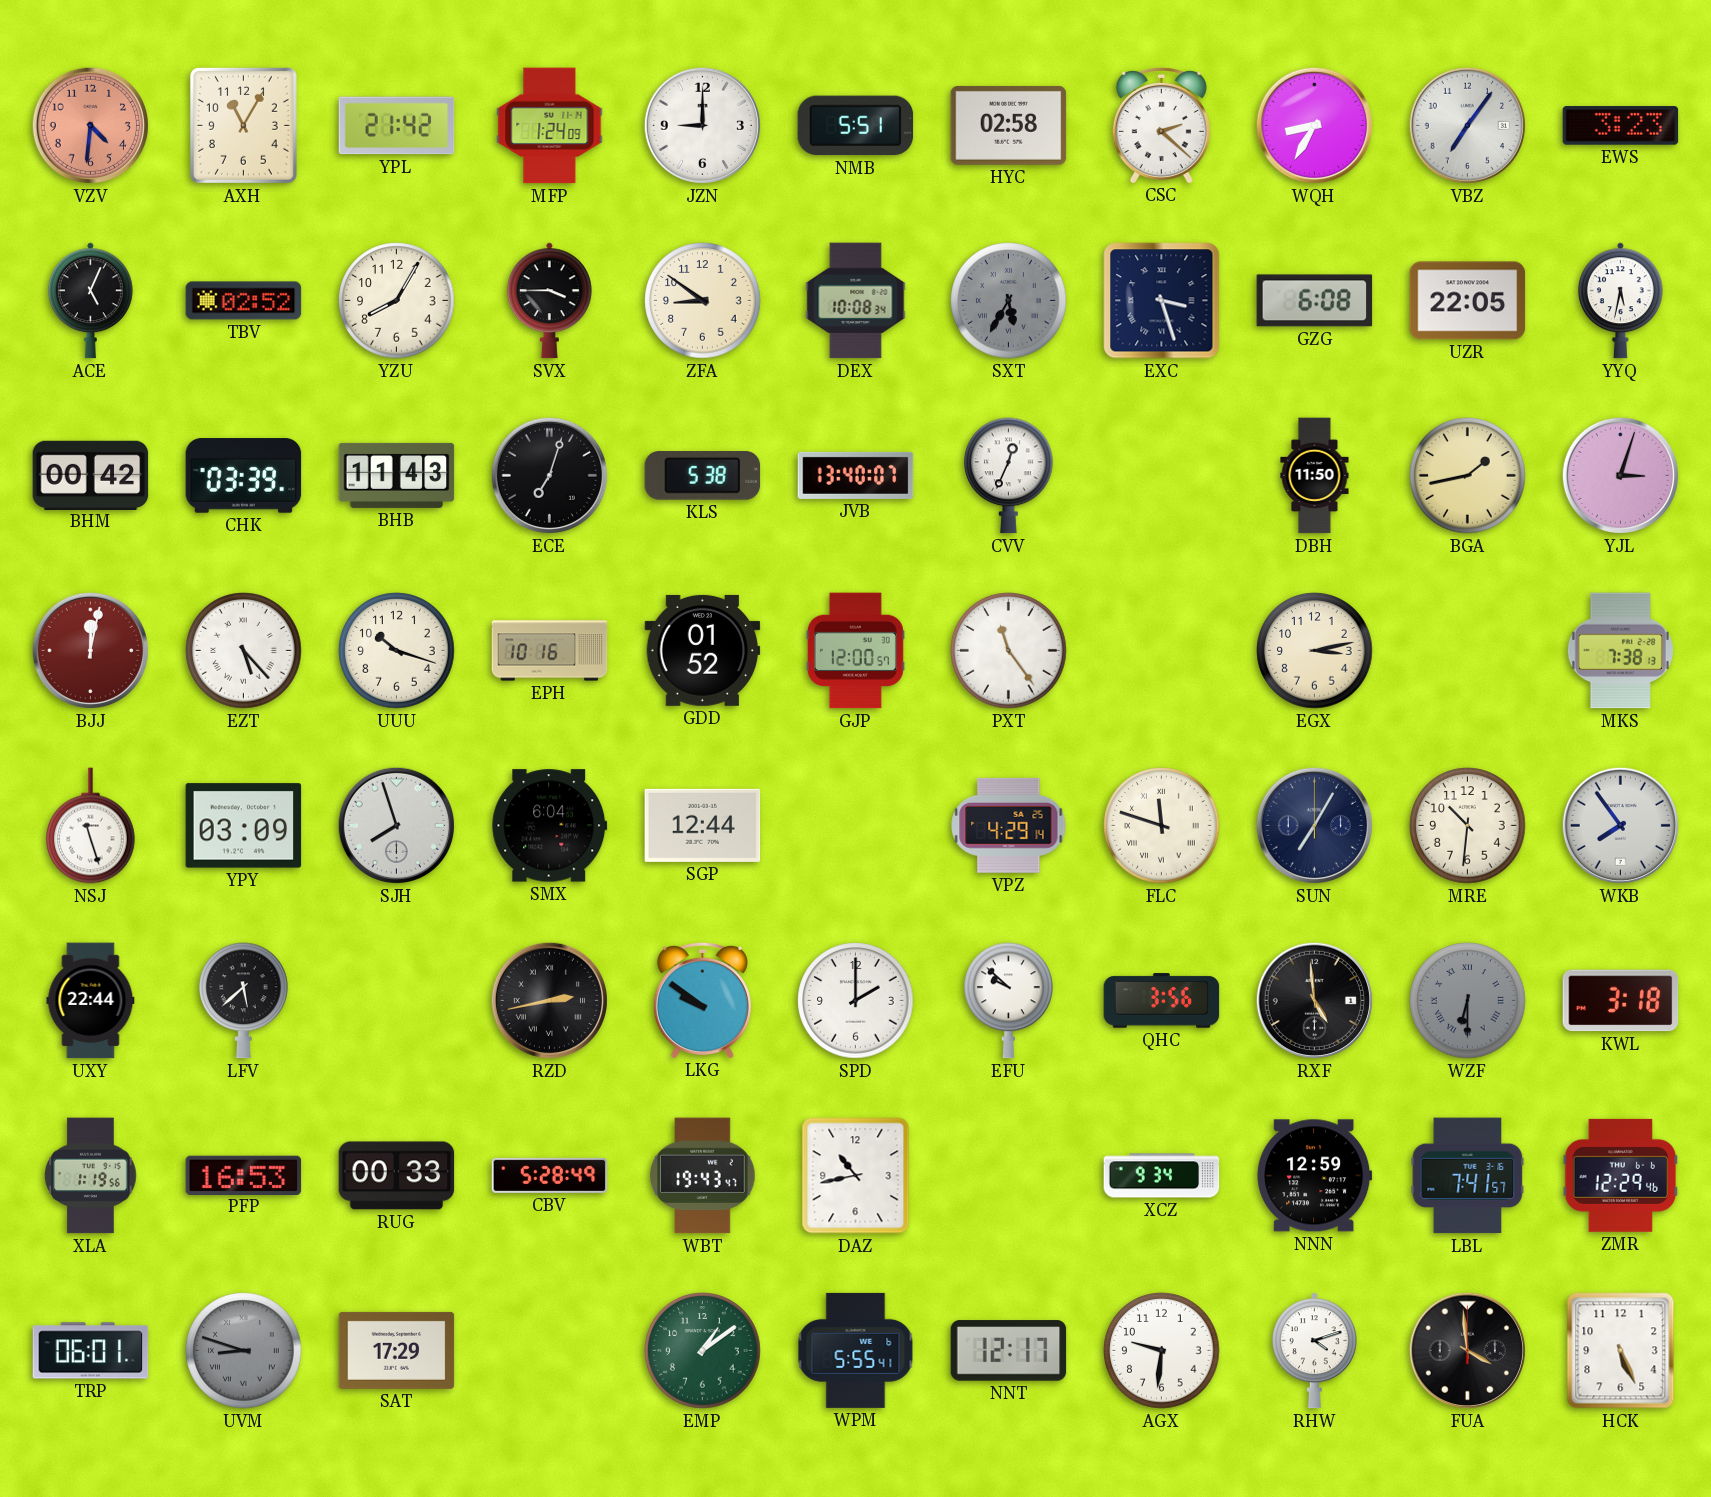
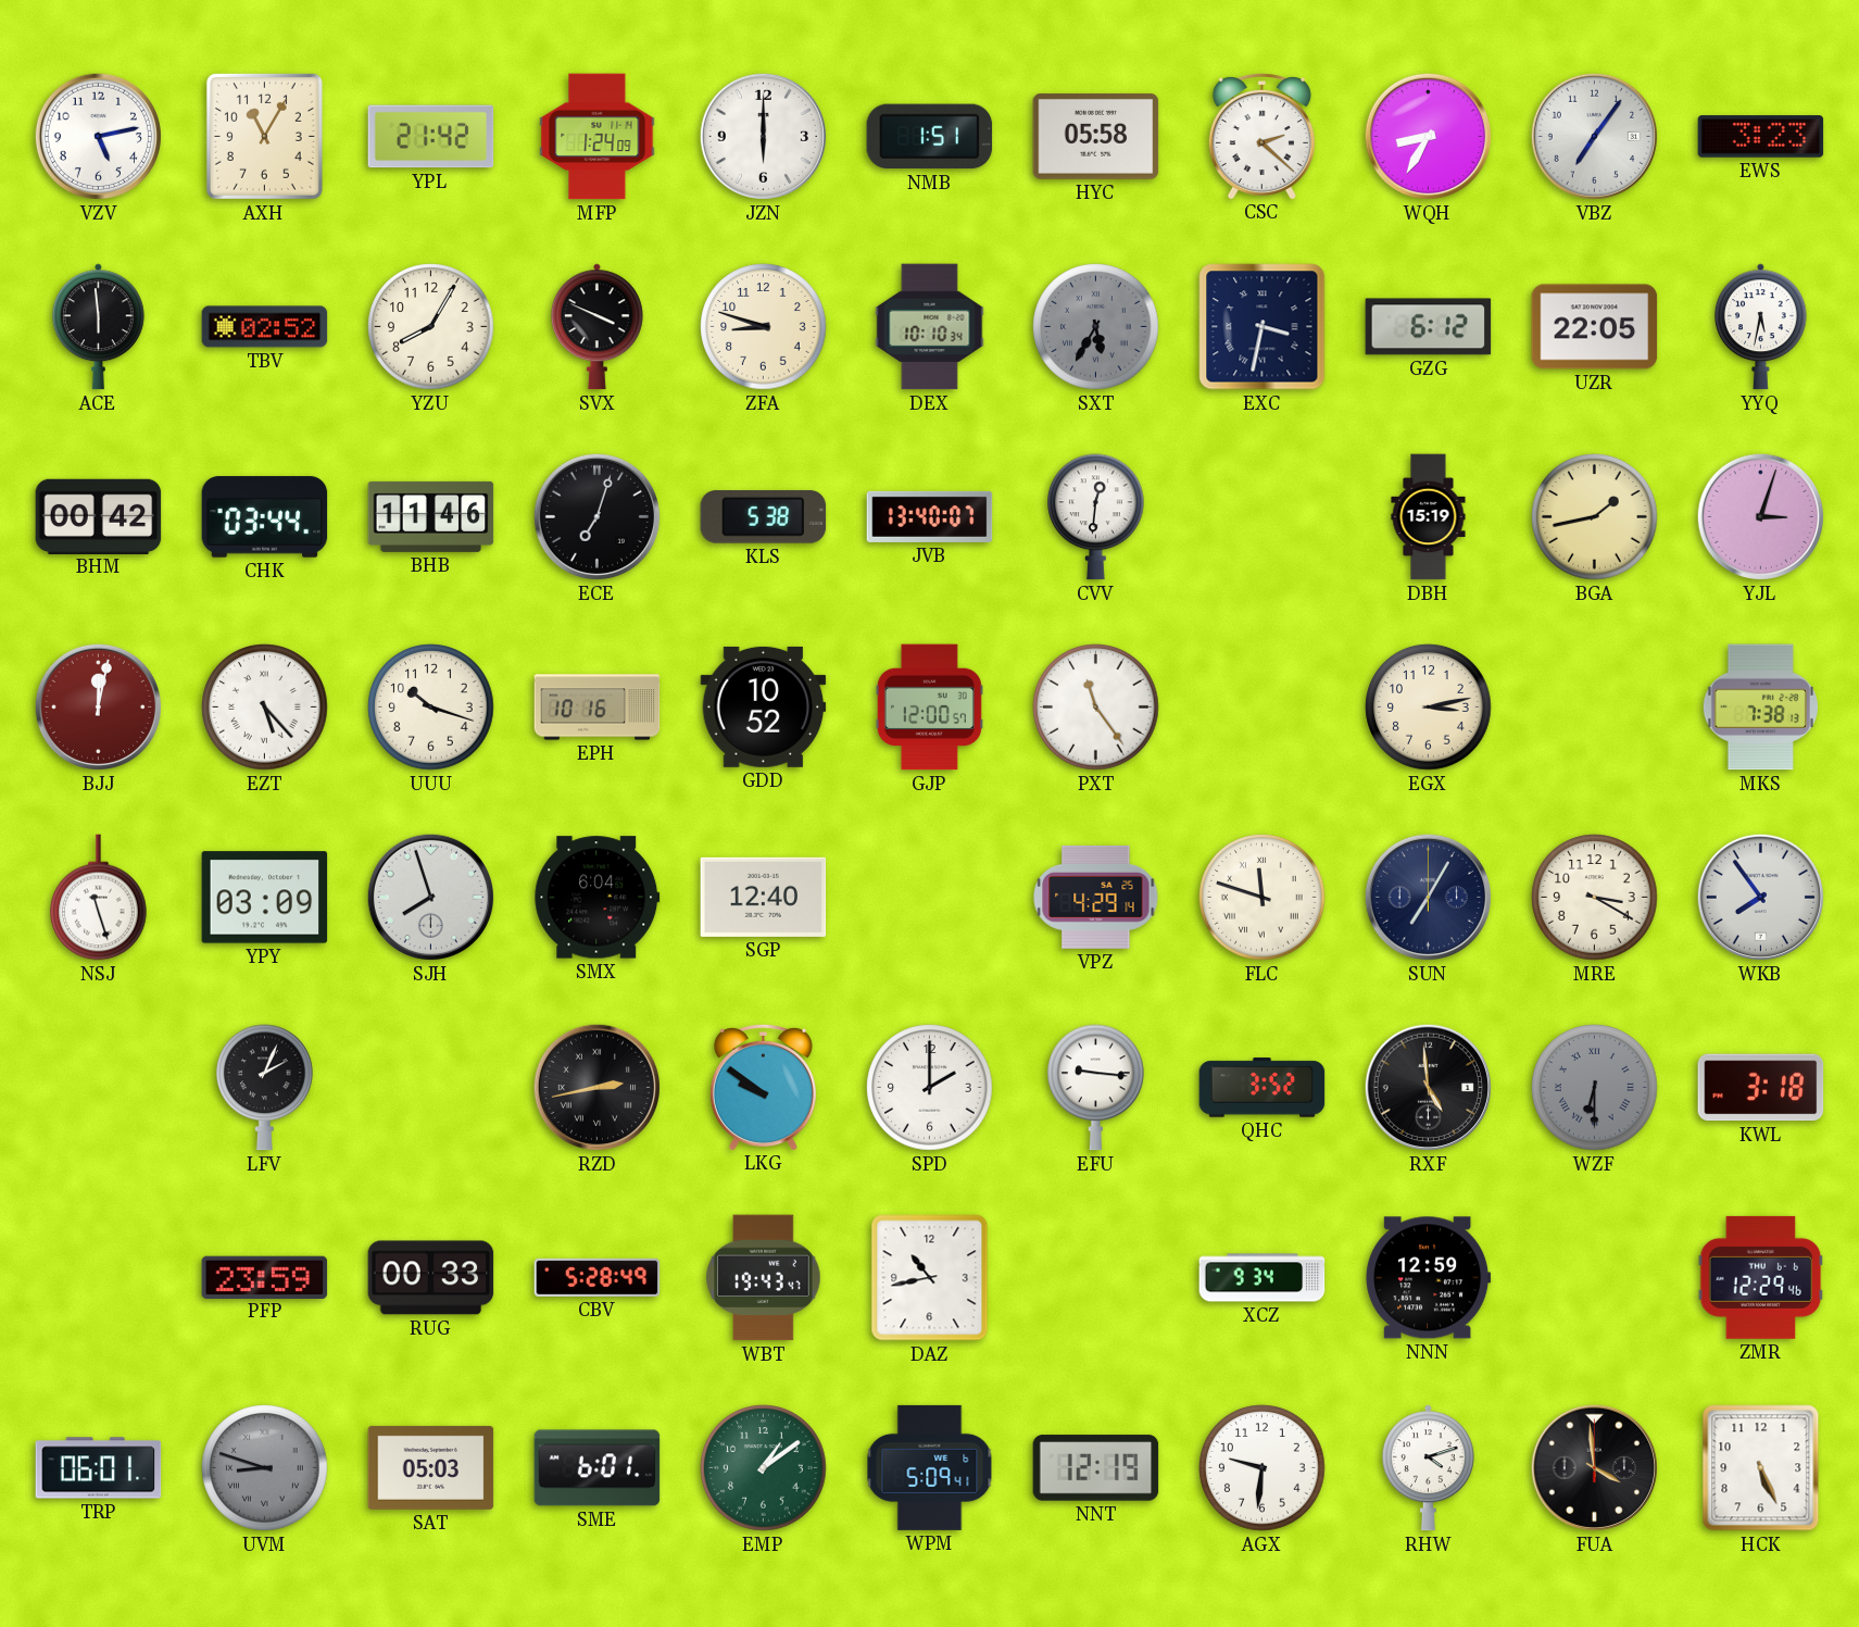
VZV: 4:31 -> 5:13
VZV dial: salmon -> white
JZN: 9:00 -> 6:00
NMB: 5:51 -> 1:51
HYC: 02:58 -> 05:58
ACE: 5:04 -> 5:59
SVX: 3:45 -> 3:49
ZFA: 8:51 -> 8:48
DEX: 10:08 -> 10:10
EXC: 3:27 -> 3:32
GZG: 6:08 -> 6:12
CHK: 03:39 -> 03:44
BHB: 11:43 -> 11:46
CVV: 12:34 -> 12:31
DBH: 11:50 -> 15:19
GDD: 01:52 -> 10:52
SGP: 12:44 -> 12:40
MRE: 10:31 -> 3:20
UXY: 22:44 -> none
LFV: 5:38 -> 2:04
EFU: 9:52 -> 9:16
QHC: 3:56 -> 3:52
XLA: 1:19 -> none
PFP: 16:53 -> 23:59
LBL: 7:41 -> none
SAT: 17:29 -> 05:03
SME: none -> 6:01
WPM: 5:55 -> 5:09
NNT: 12:17 -> 12:19
